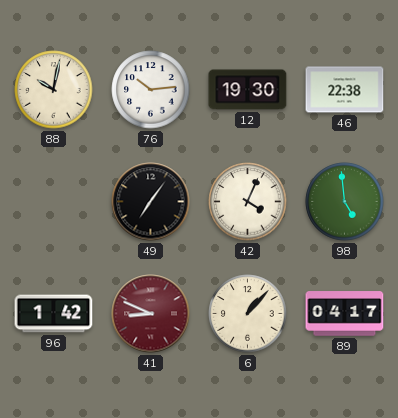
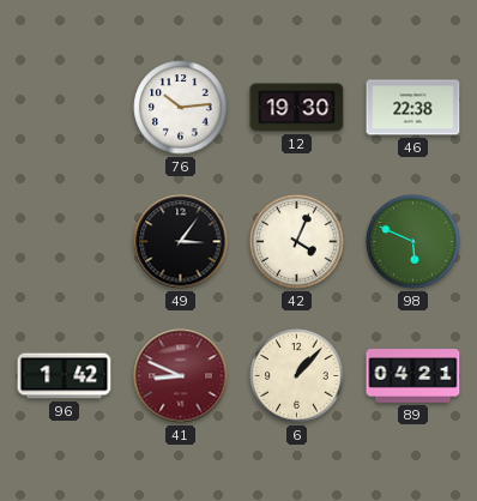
88: 10:02 -> none
49: 7:06 -> 3:06
98: 4:59 -> 5:49
89: 04:17 -> 04:21
